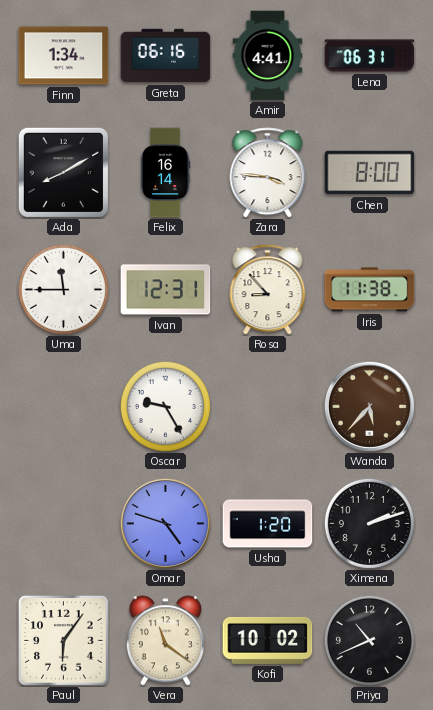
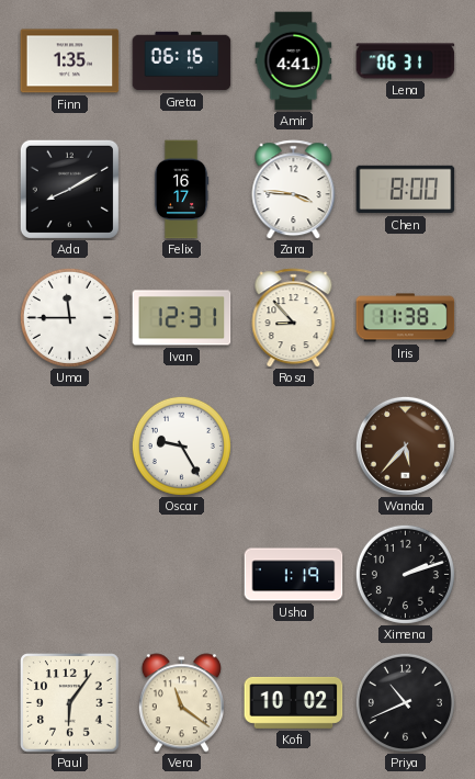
Finn: 1:34 -> 1:35
Felix: 16:14 -> 16:17
Omar: 4:48 -> none
Usha: 1:20 -> 1:19
